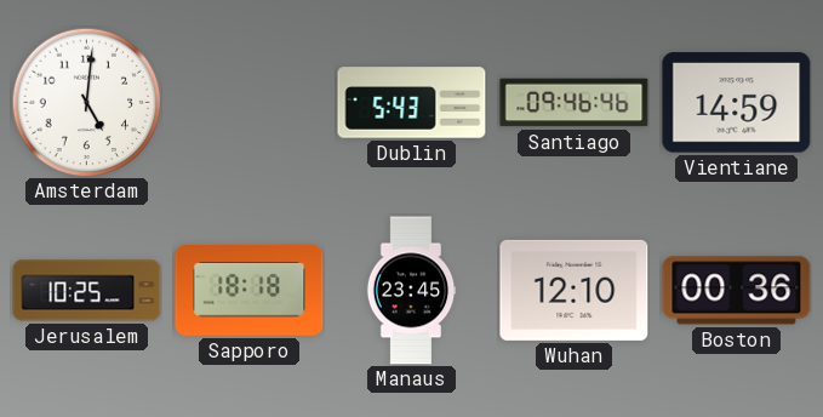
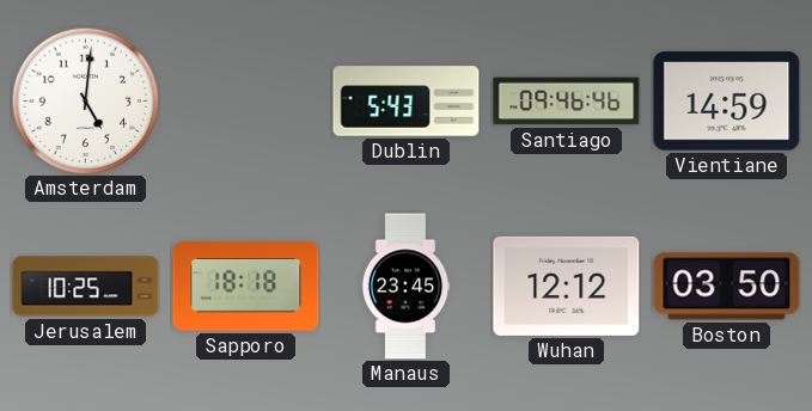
Wuhan: 12:10 -> 12:12
Boston: 00:36 -> 03:50
